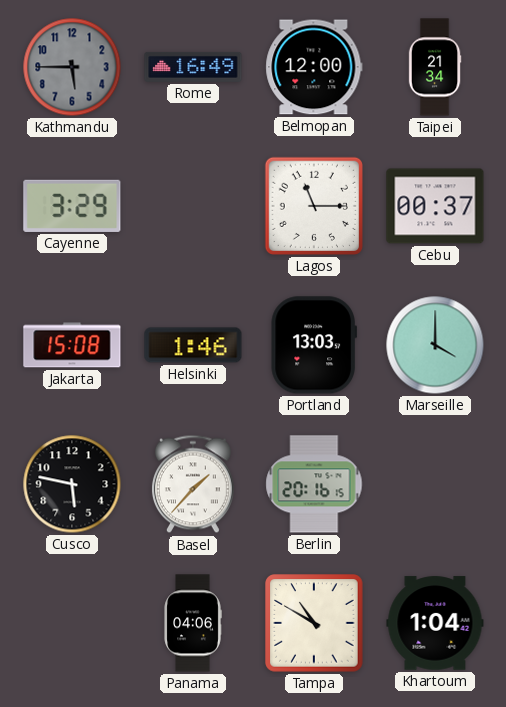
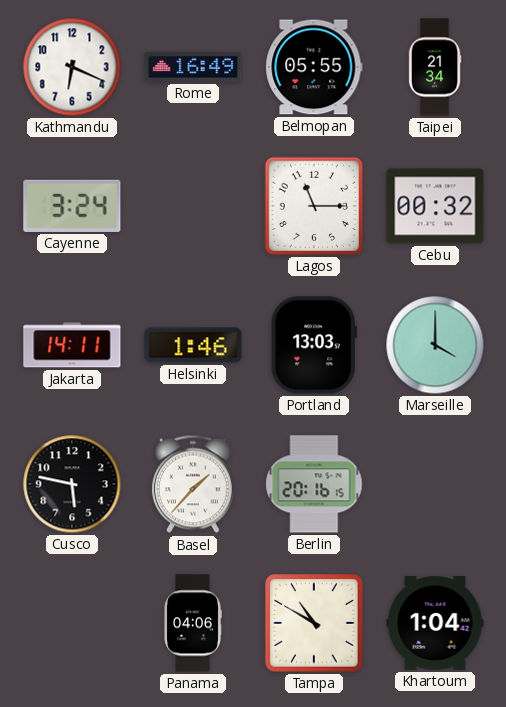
Kathmandu: 5:45 -> 6:19
Kathmandu dial: grey -> white
Belmopan: 12:00 -> 05:55
Cayenne: 3:29 -> 3:24
Cebu: 00:37 -> 00:32
Jakarta: 15:08 -> 14:11
